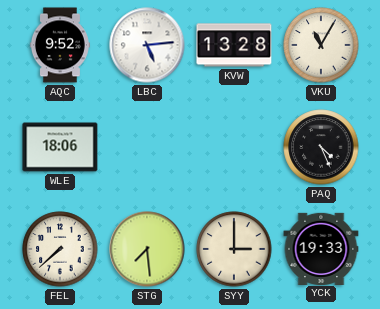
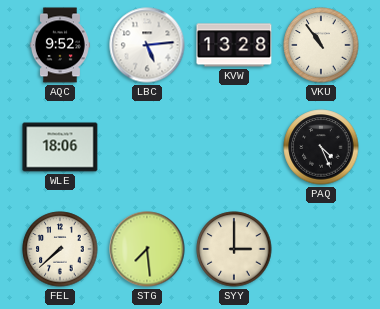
VKU: 11:05 -> 10:54
YCK: 19:33 -> none
